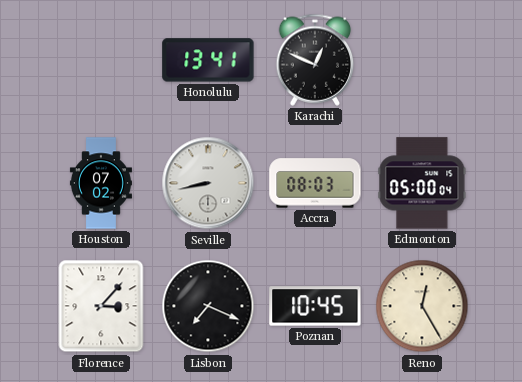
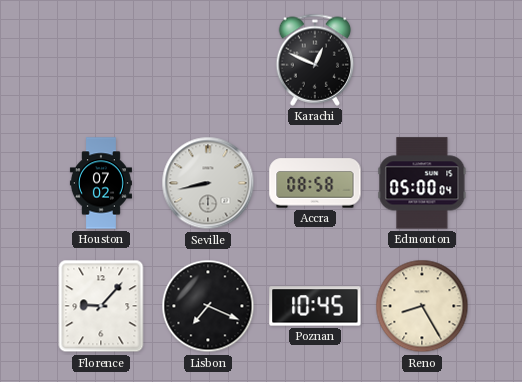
Honolulu: 13:41 -> none
Accra: 08:03 -> 08:58
Florence: 3:07 -> 9:07
Reno: 12:25 -> 8:25
